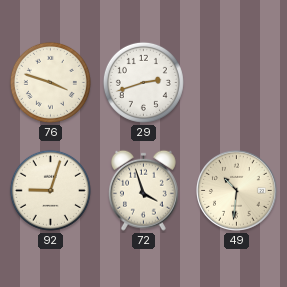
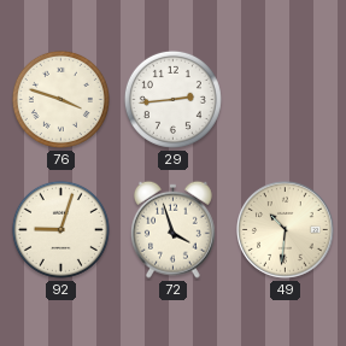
29: 2:42 -> 2:44
